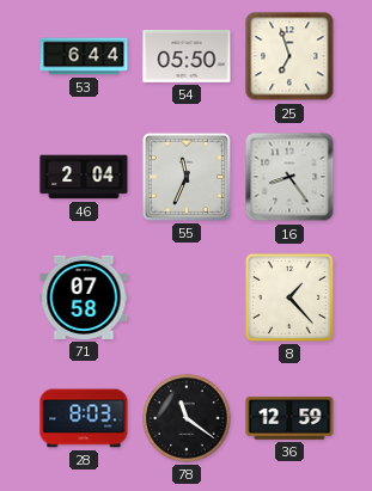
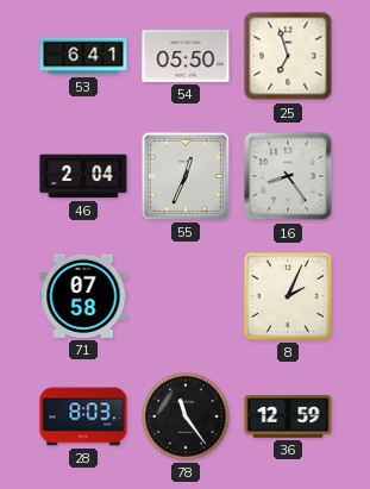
53: 6:44 -> 6:41
55: 11:34 -> 12:34
8: 1:23 -> 2:04
78: 11:21 -> 11:24
